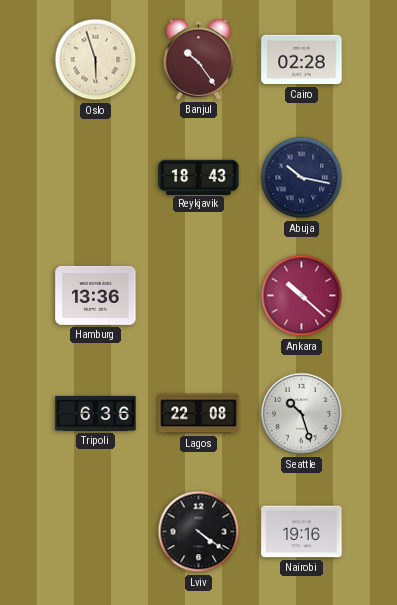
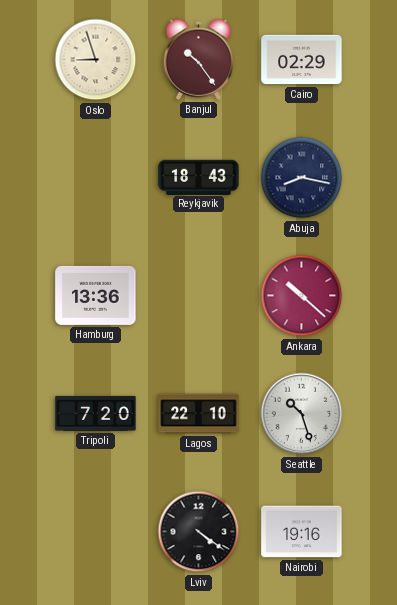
Oslo: 5:57 -> 8:57
Cairo: 02:28 -> 02:29
Abuja: 10:17 -> 8:17
Tripoli: 6:36 -> 7:20
Lagos: 22:08 -> 22:10
